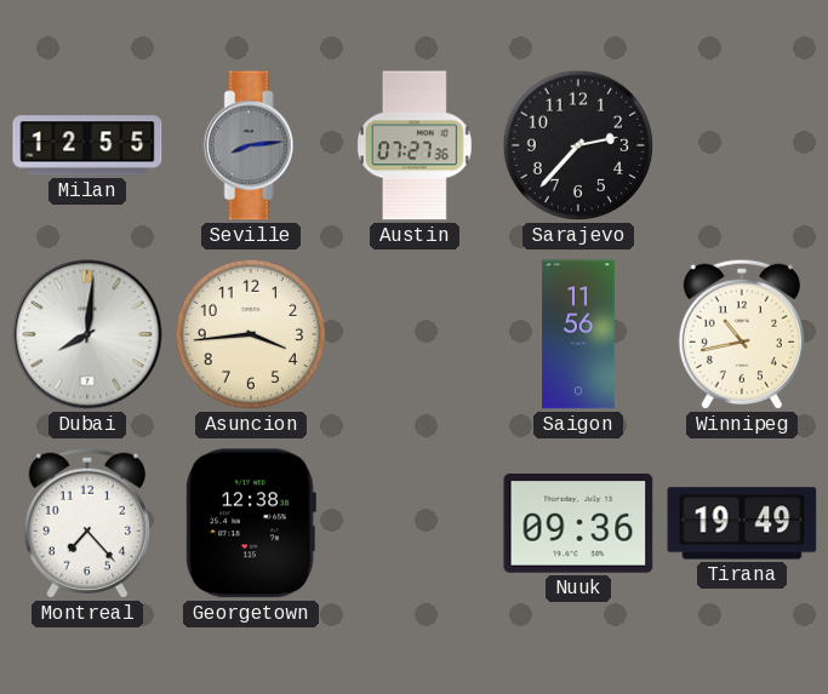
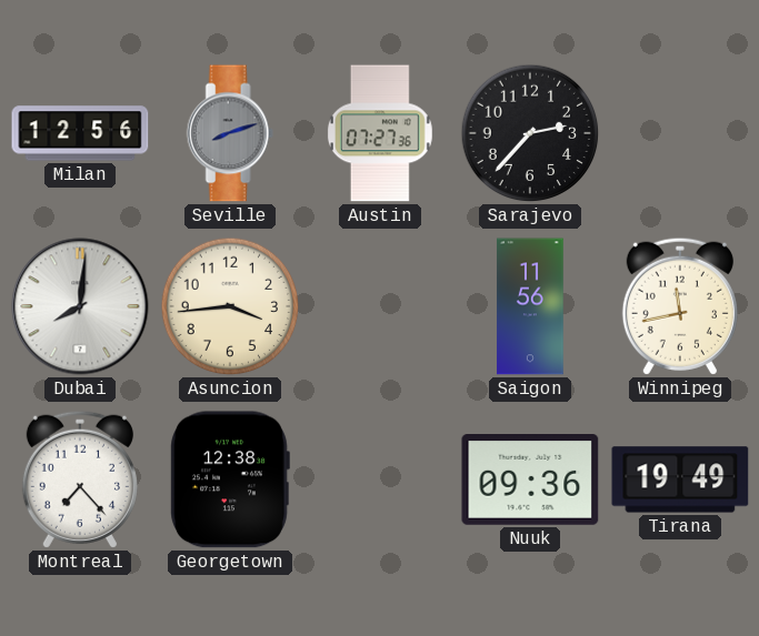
Milan: 12:55 -> 12:56
Seville: 8:14 -> 8:12
Winnipeg: 10:43 -> 11:43
